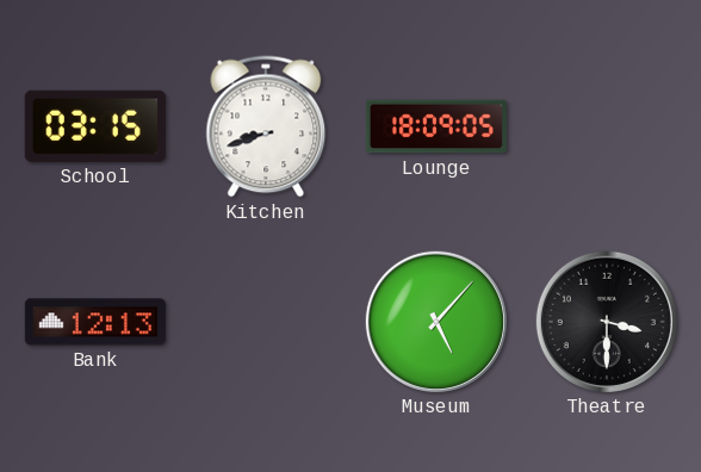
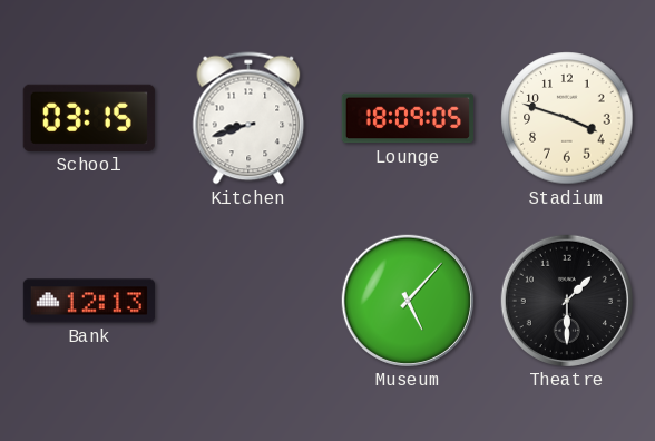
Stadium: none -> 3:48
Theatre: 3:30 -> 1:30
